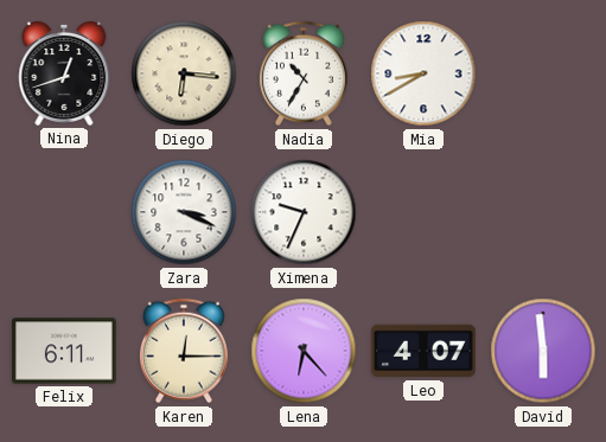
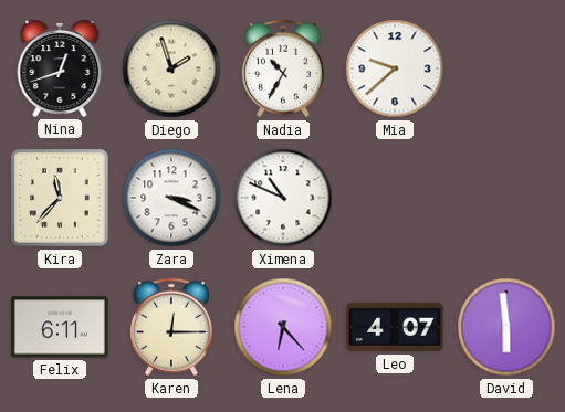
Diego: 6:16 -> 1:57
Mia: 8:40 -> 9:38
Kira: none -> 11:37
Ximena: 9:34 -> 10:49
